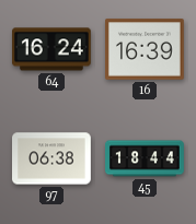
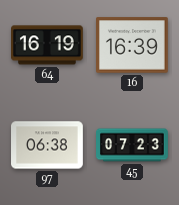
64: 16:24 -> 16:19
45: 18:44 -> 07:23
